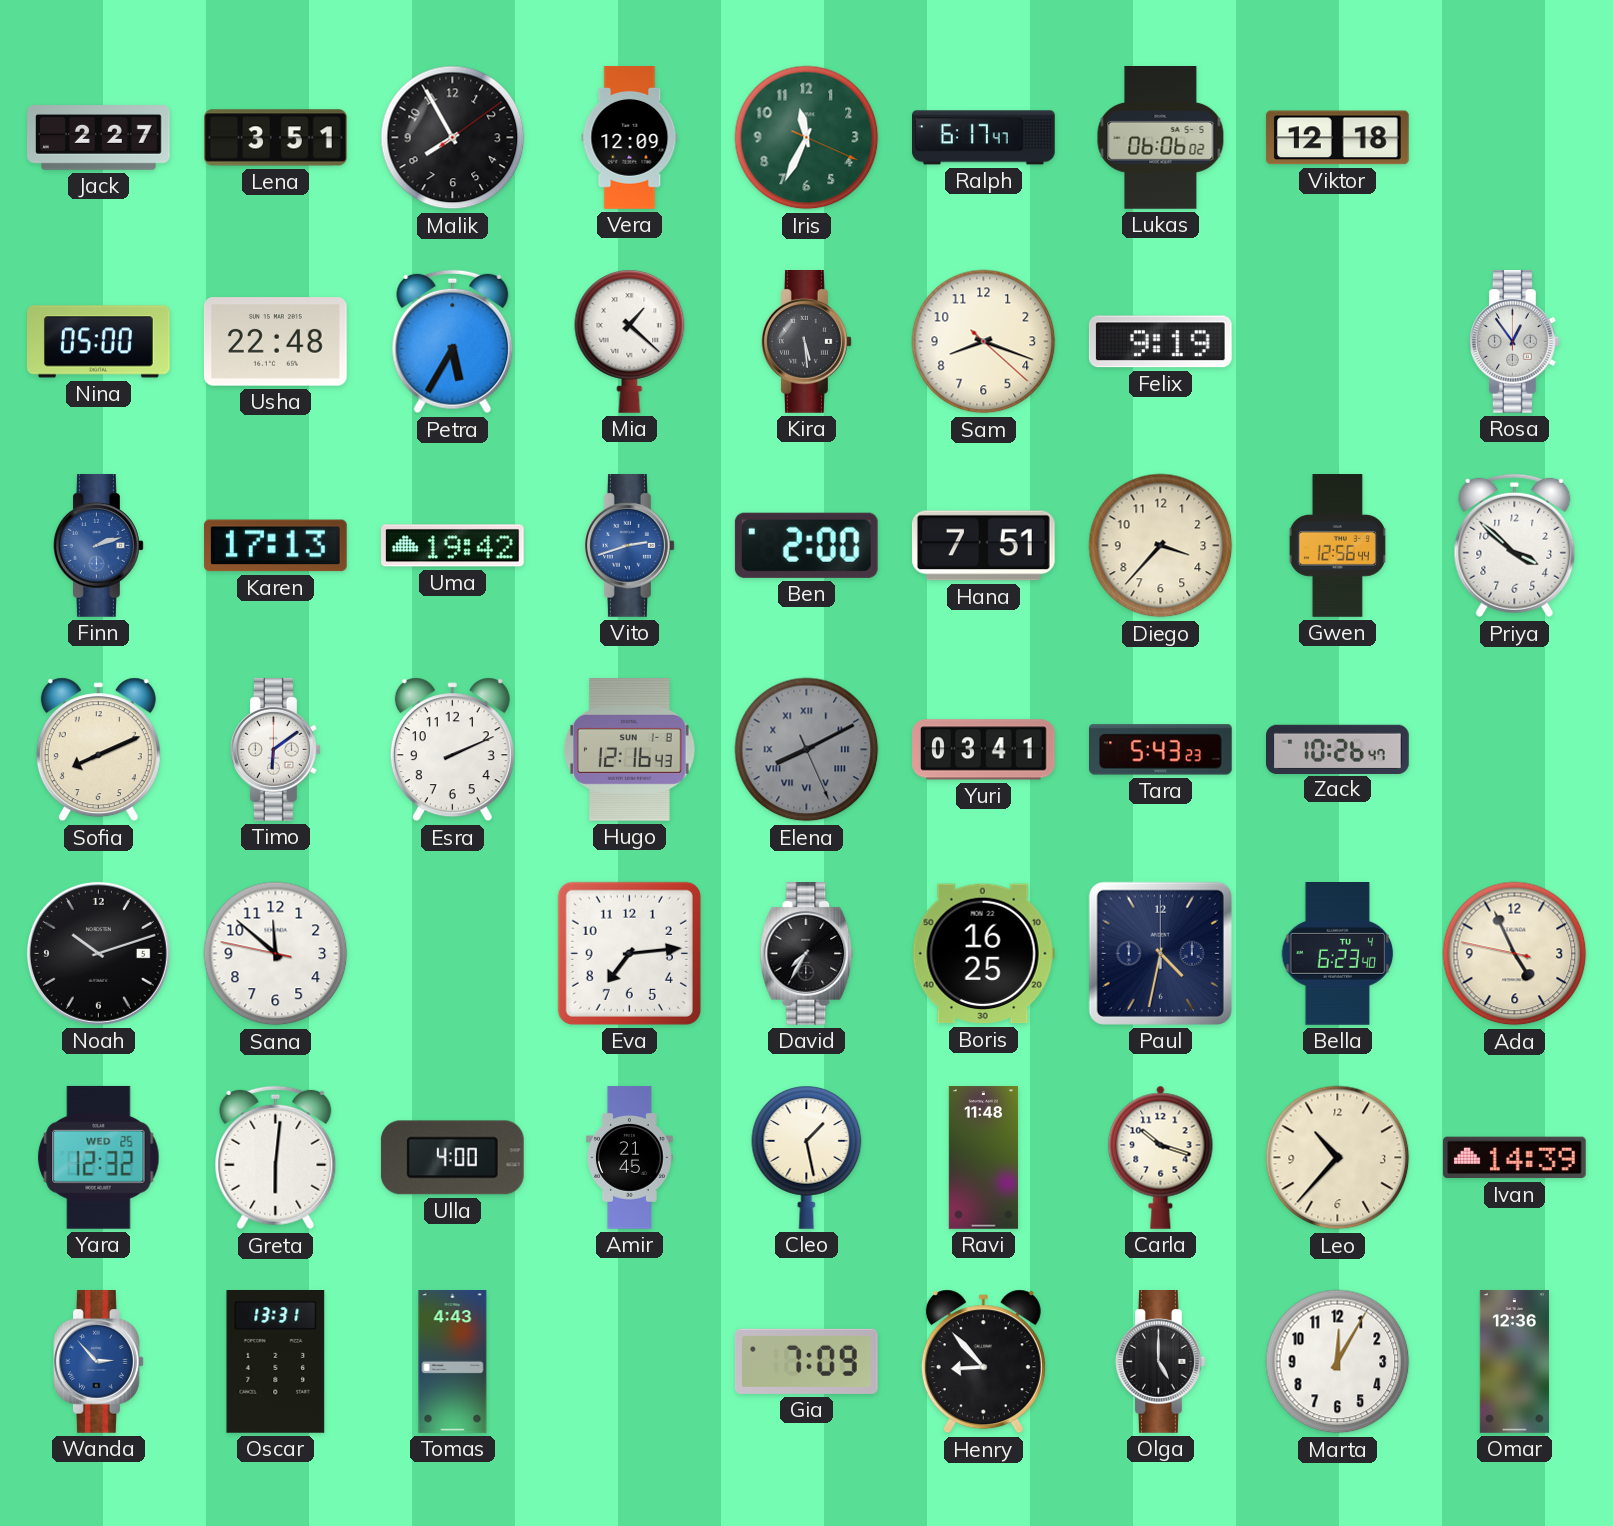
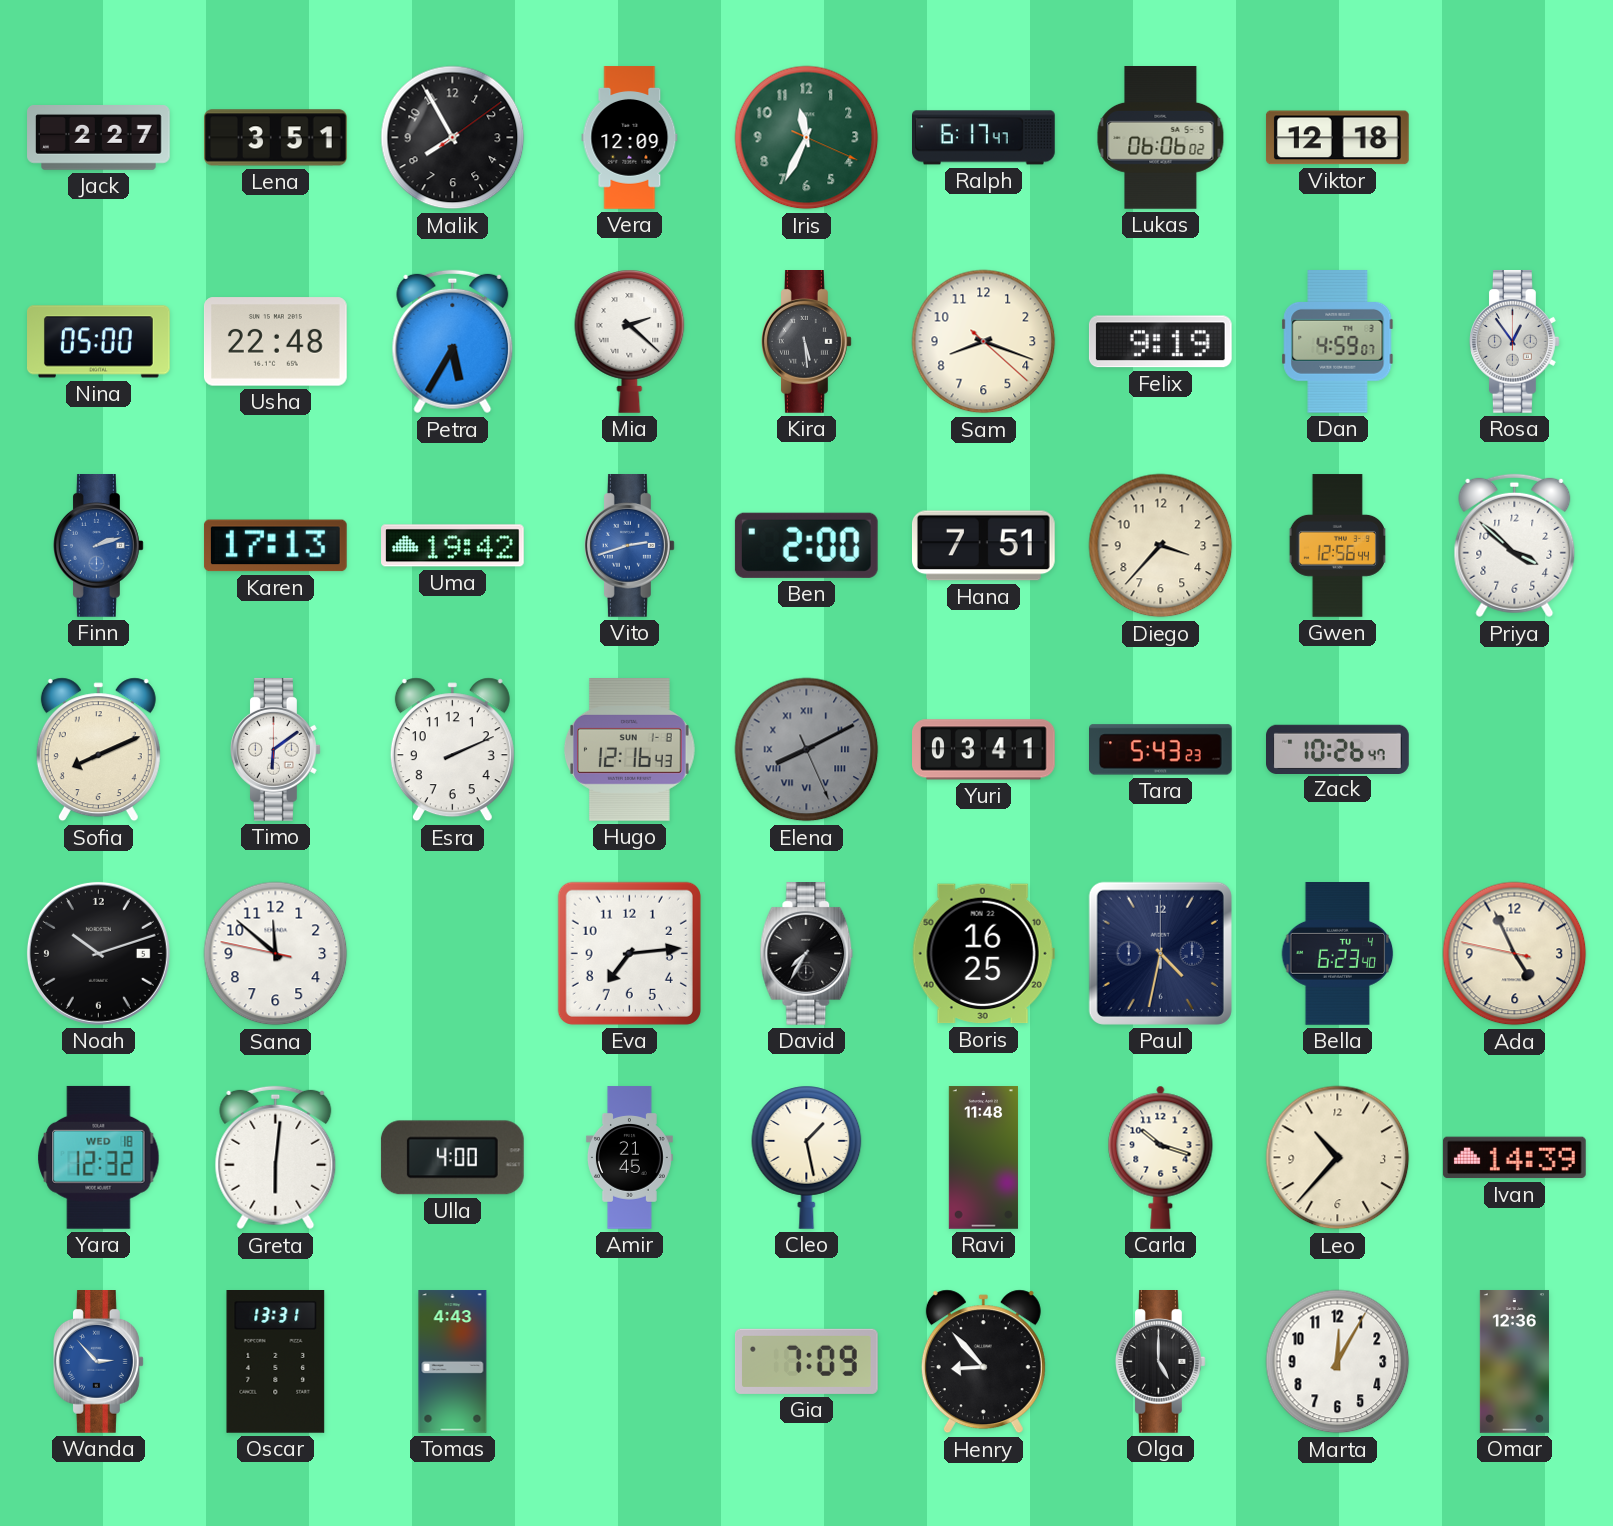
Mia: 1:22 -> 2:22
Dan: none -> 4:59
Yara date: WED 25 -> WED 18
